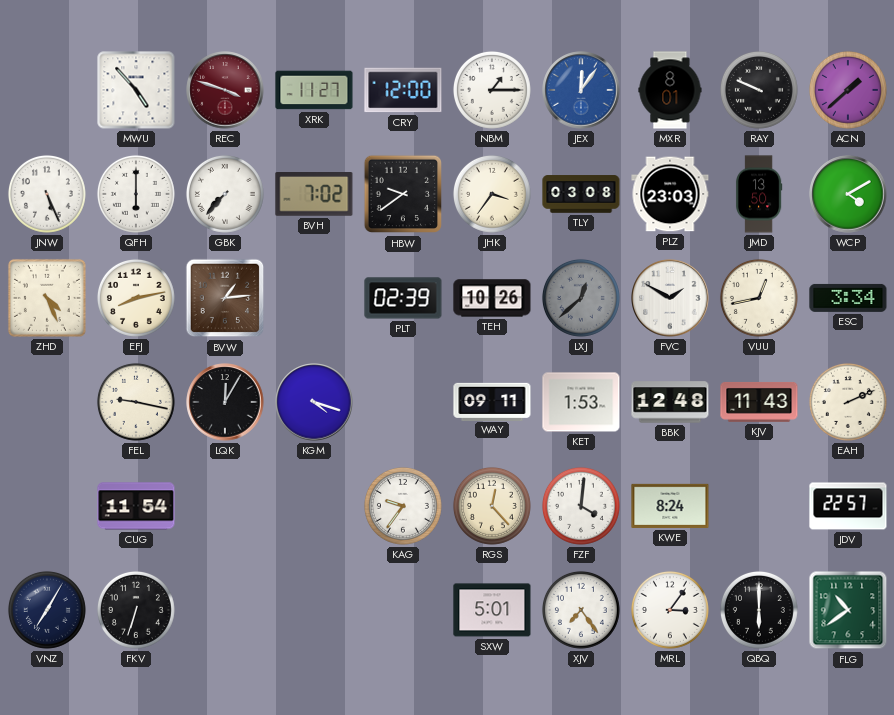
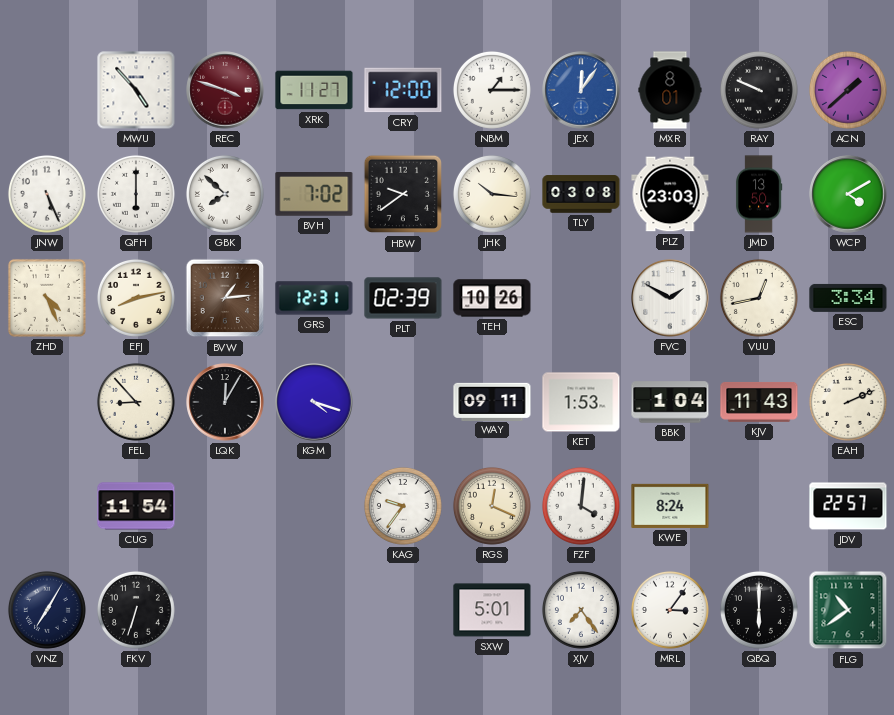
GBK: 7:37 -> 7:52
JHK: 3:36 -> 10:16
GRS: none -> 12:31
LXJ: 12:38 -> none
FEL: 9:17 -> 8:53
BBK: 12:48 -> 1:04
RGS: 12:23 -> 12:19
